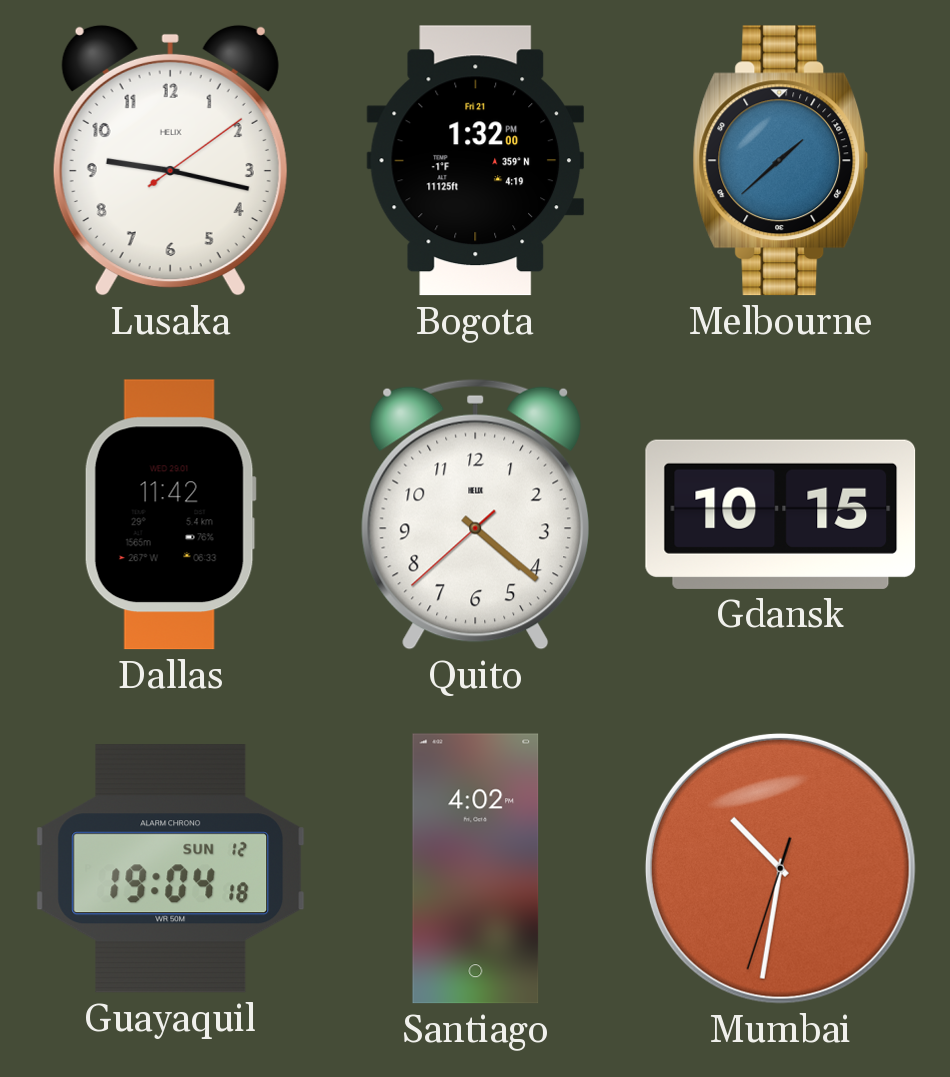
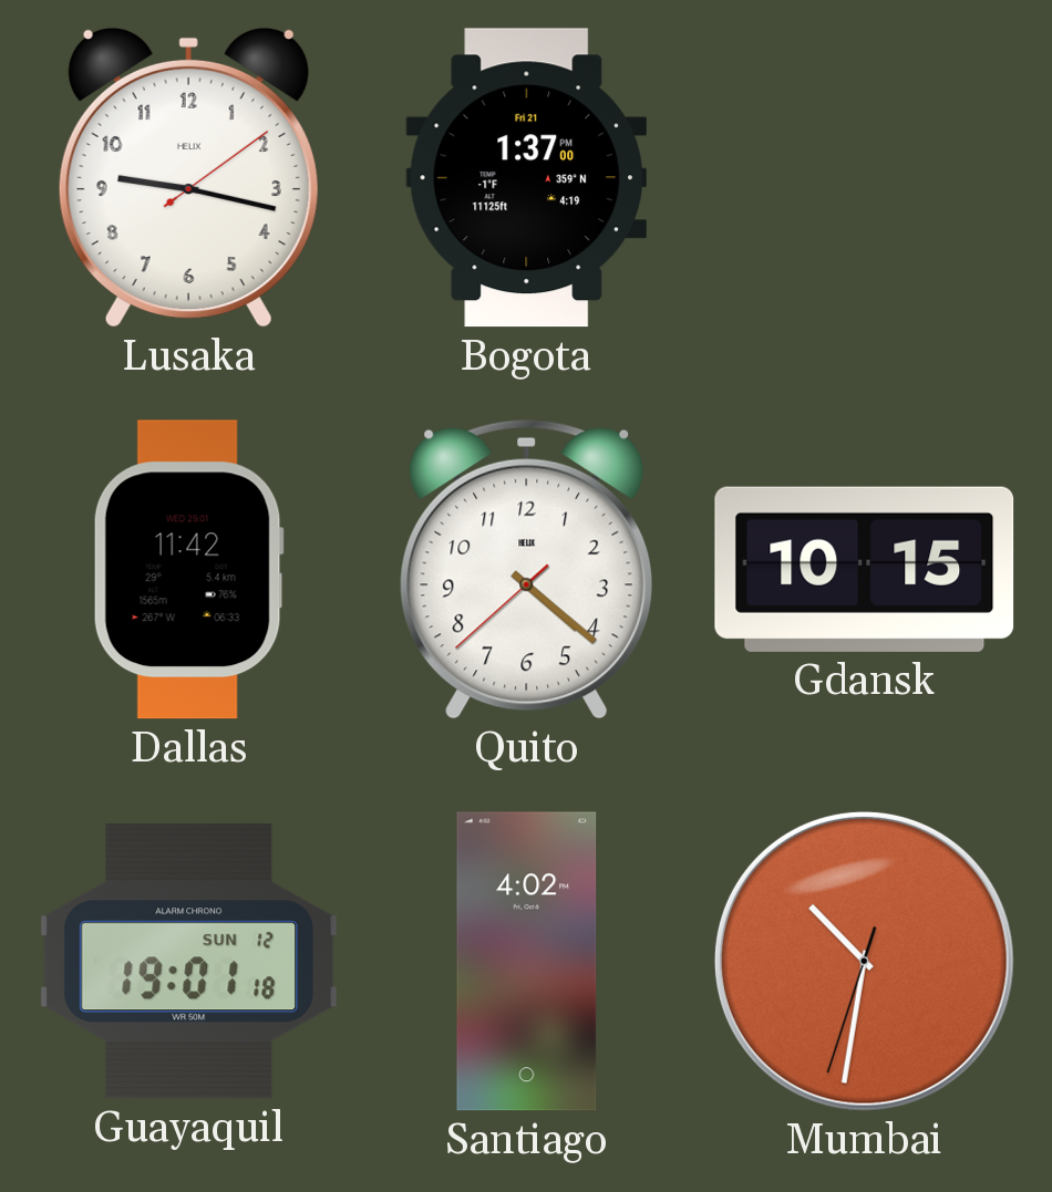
Bogota: 1:32 -> 1:37
Melbourne: 1:38 -> none
Guayaquil: 19:04 -> 19:01
